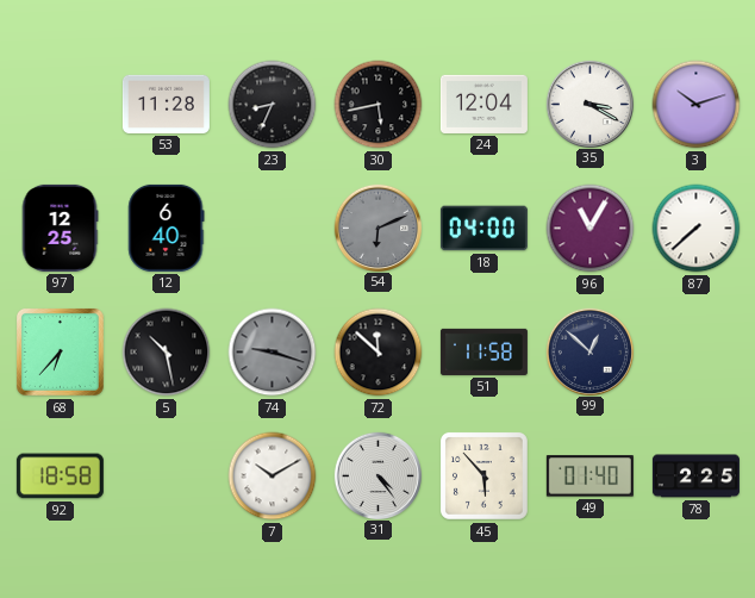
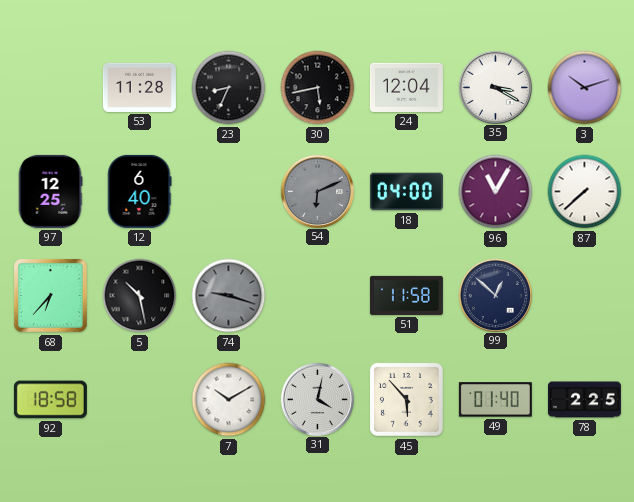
72: 11:52 -> none
31: 4:24 -> 4:02
